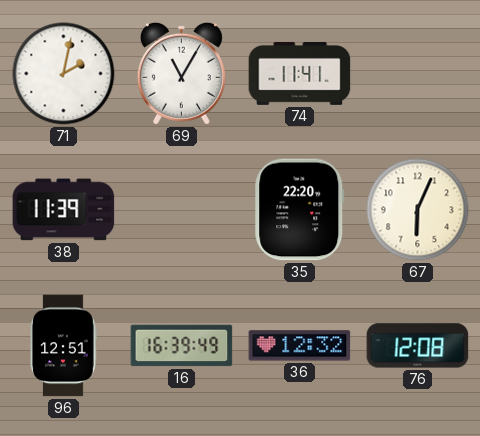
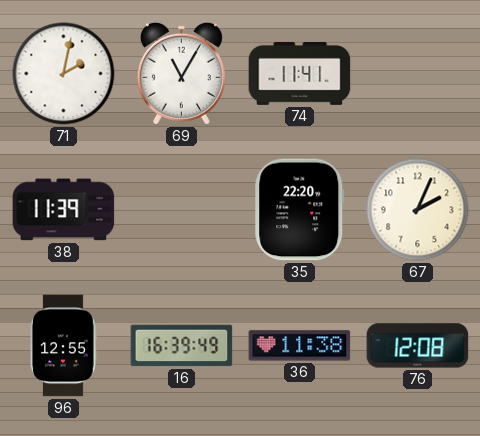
67: 6:04 -> 2:04
96: 12:51 -> 12:55
36: 12:32 -> 11:38
